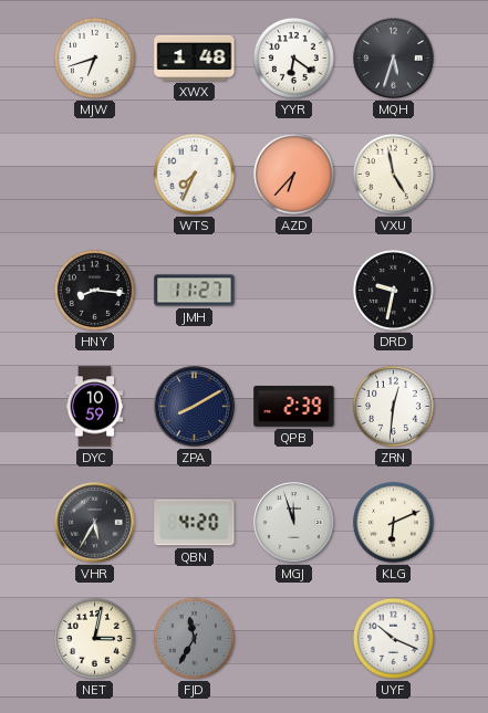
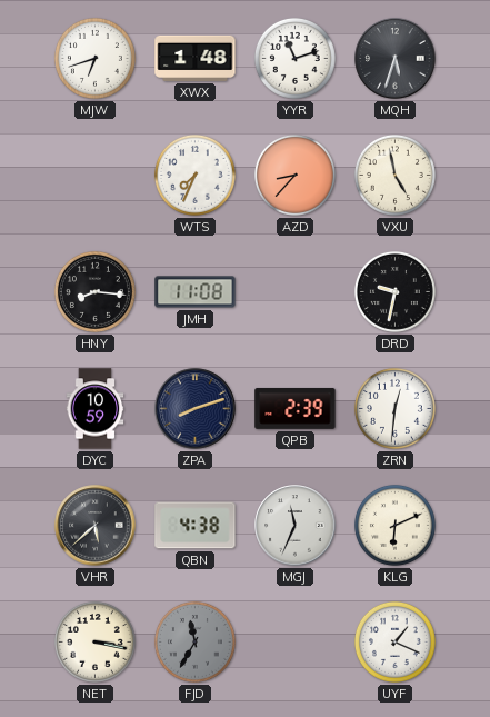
YYR: 6:21 -> 11:12
AZD: 6:37 -> 8:37
JMH: 11:27 -> 11:08
ZPA: 8:10 -> 8:12
VHR: 5:35 -> 5:38
QBN: 4:20 -> 4:38
MGJ: 11:57 -> 11:34
NET: 3:02 -> 3:17
UYF: 10:19 -> 1:19
